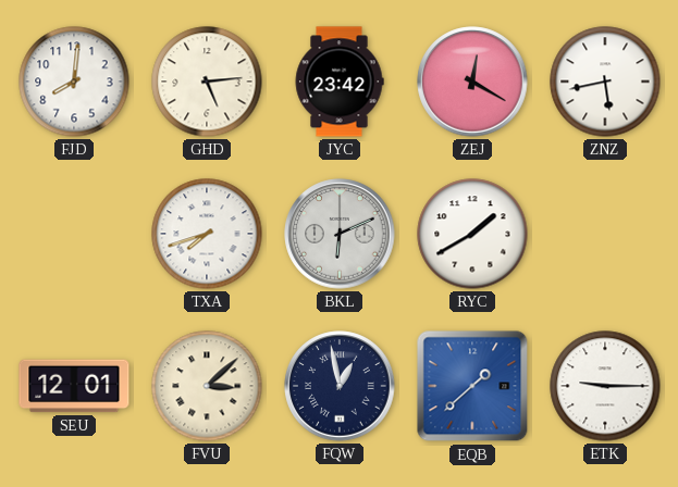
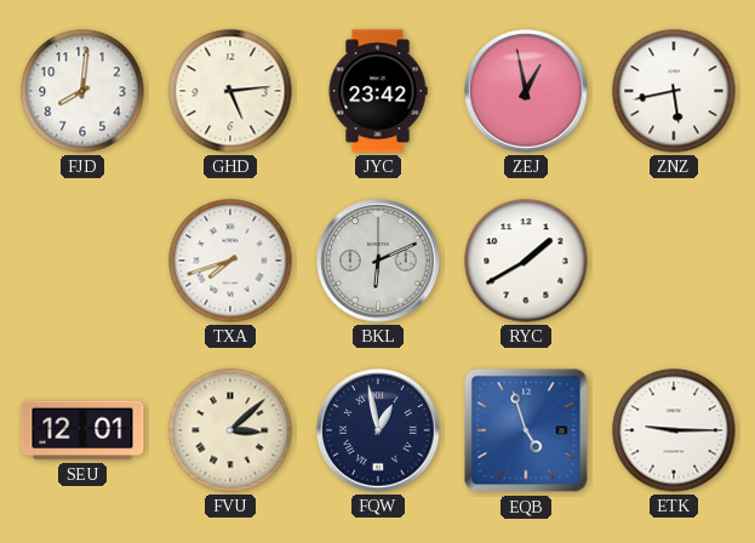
ZEJ: 12:20 -> 12:58
EQB: 1:38 -> 4:57
